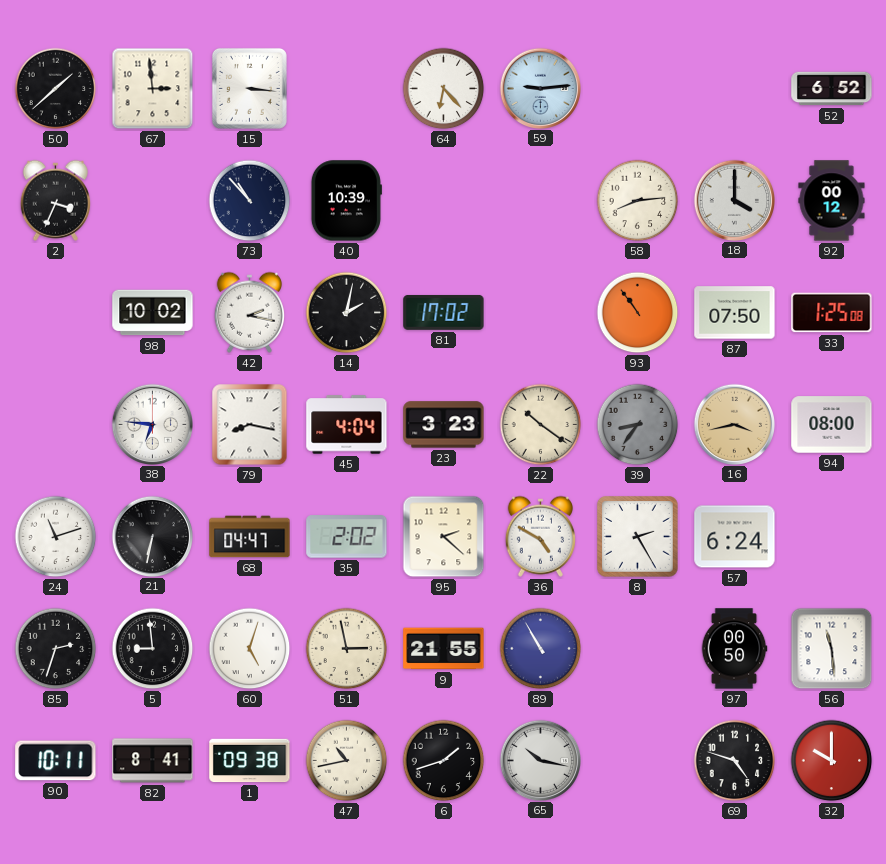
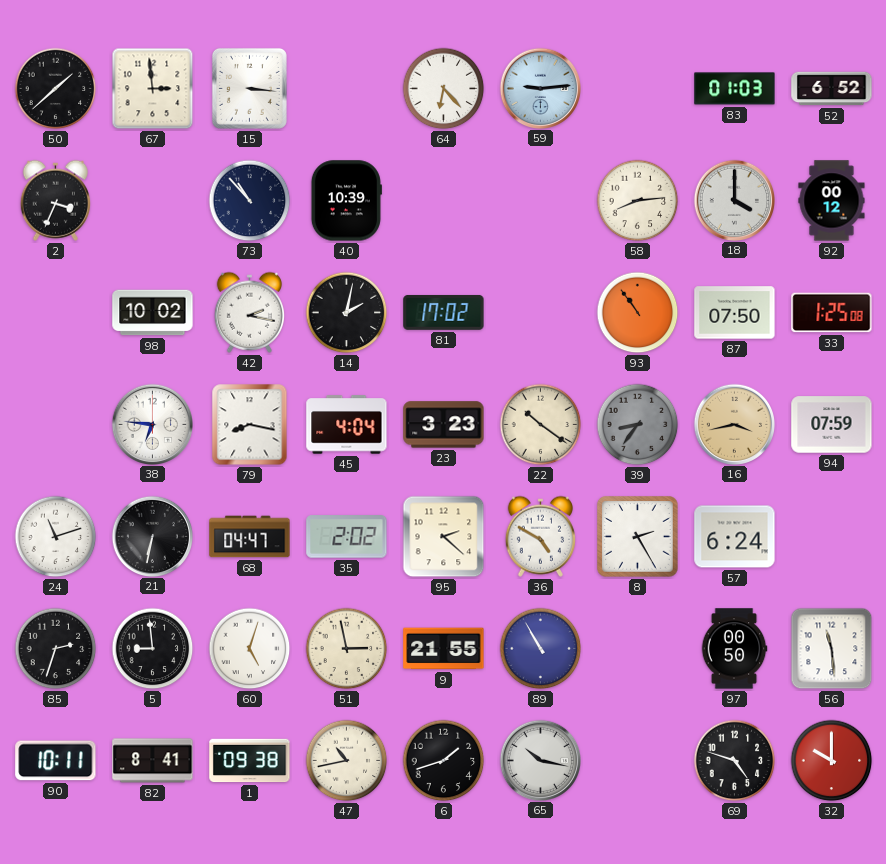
83: none -> 01:03
94: 08:00 -> 07:59
